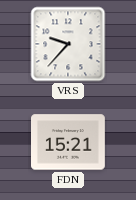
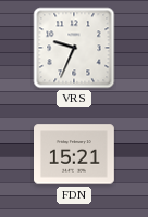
VRS: 9:37 -> 9:34
